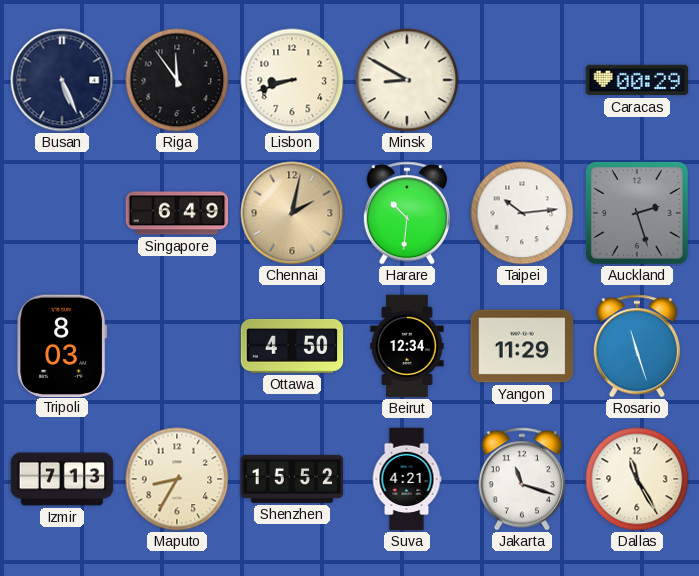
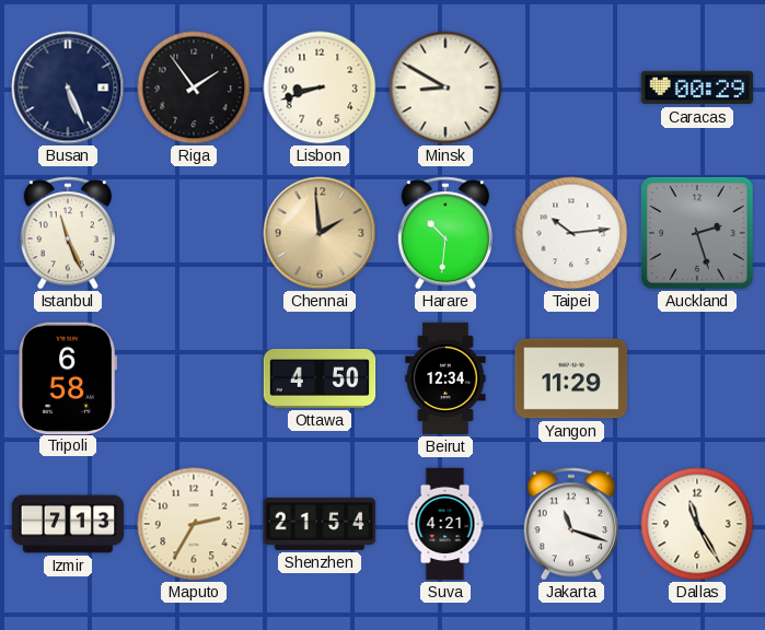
Riga: 11:54 -> 1:54
Istanbul: none -> 11:26
Singapore: 6:49 -> none
Chennai: 2:02 -> 1:59
Tripoli: 8:03 -> 6:58
Rosario: 11:27 -> none
Maputo: 8:35 -> 2:35
Shenzhen: 15:52 -> 21:54
